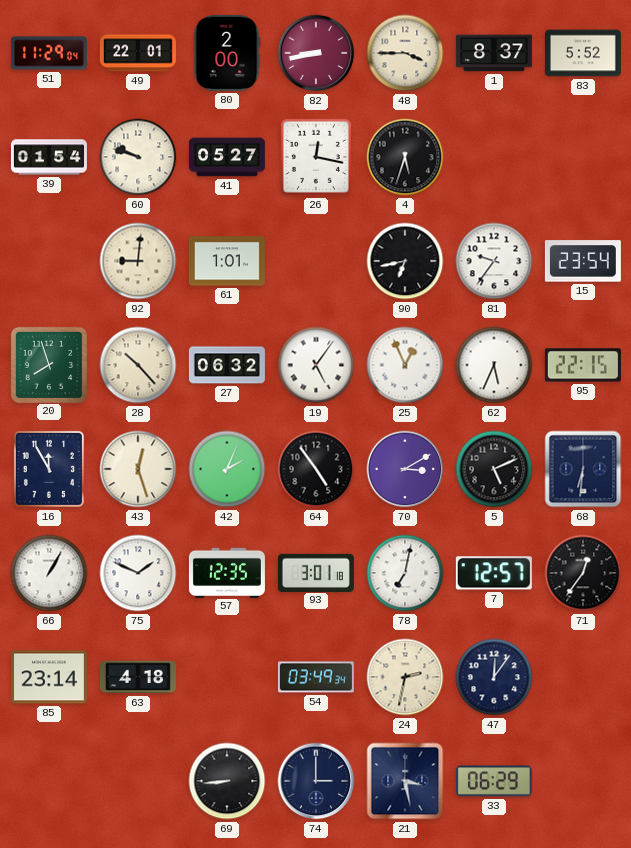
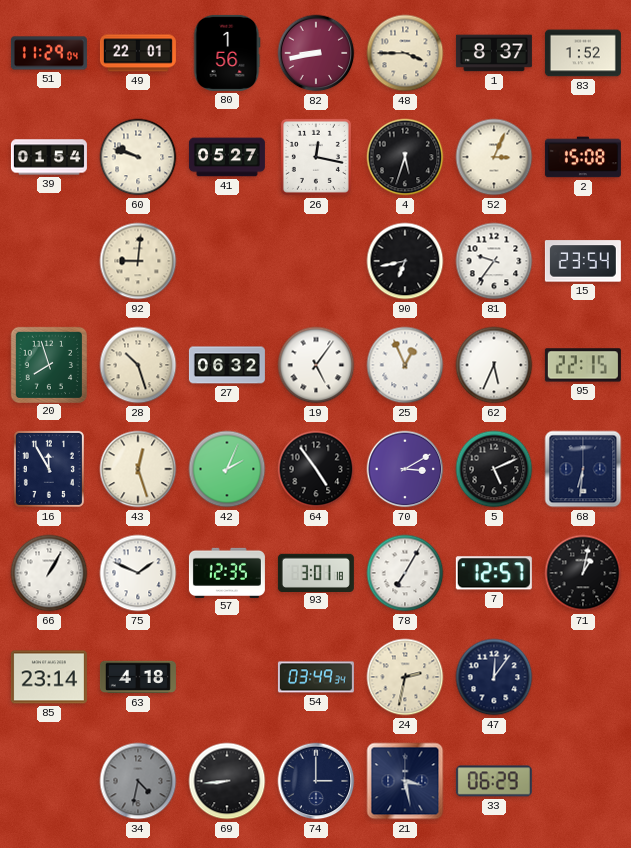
80: 2:00 -> 1:56
83: 5:52 -> 1:52
52: none -> 3:04
2: none -> 15:08
61: 1:01 -> none
28: 10:23 -> 10:27
78: 7:02 -> 7:05
71: 12:36 -> 1:02
34: none -> 4:32
